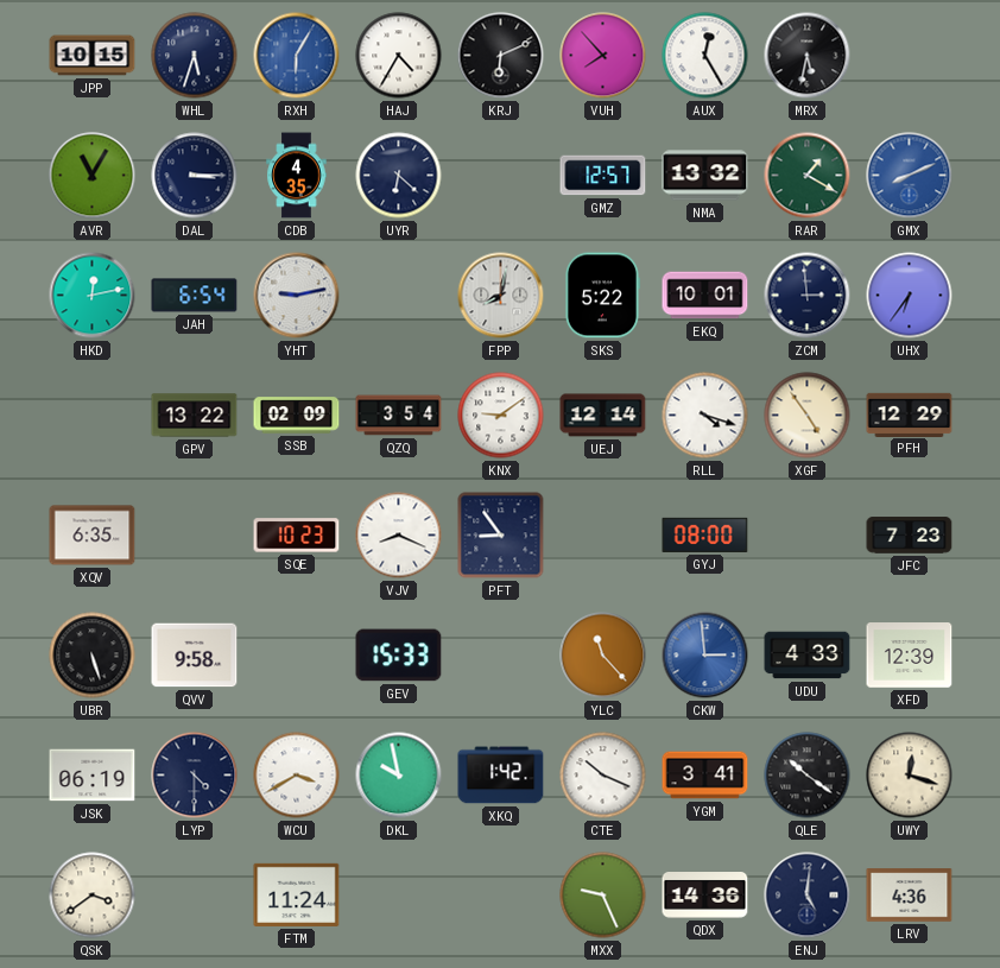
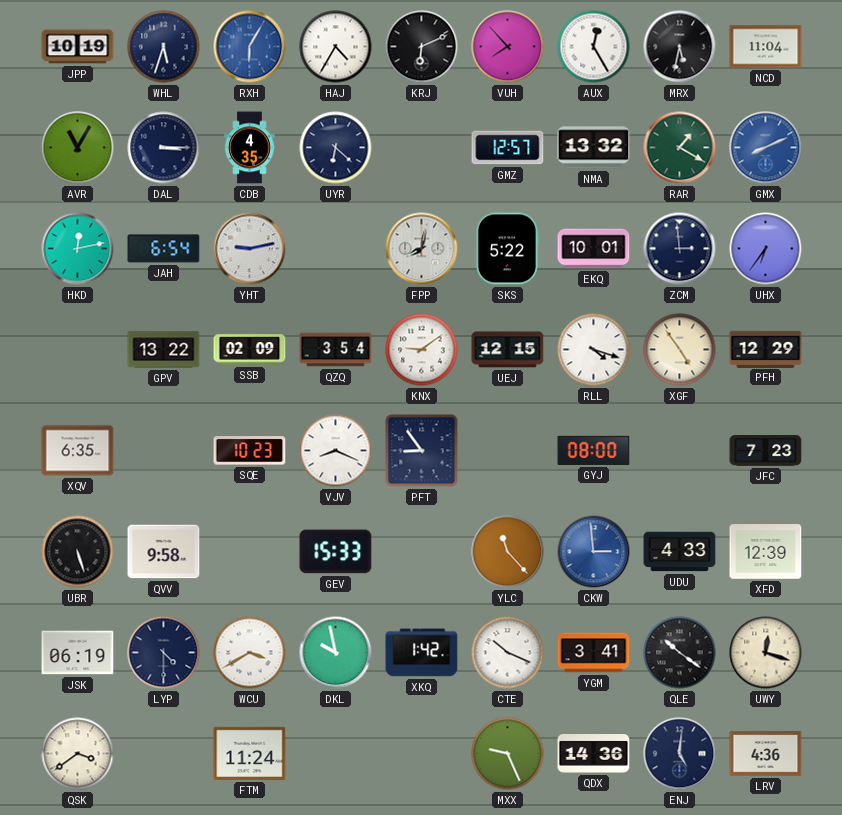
JPP: 10:15 -> 10:19
NCD: none -> 11:04
UEJ: 12:14 -> 12:15
